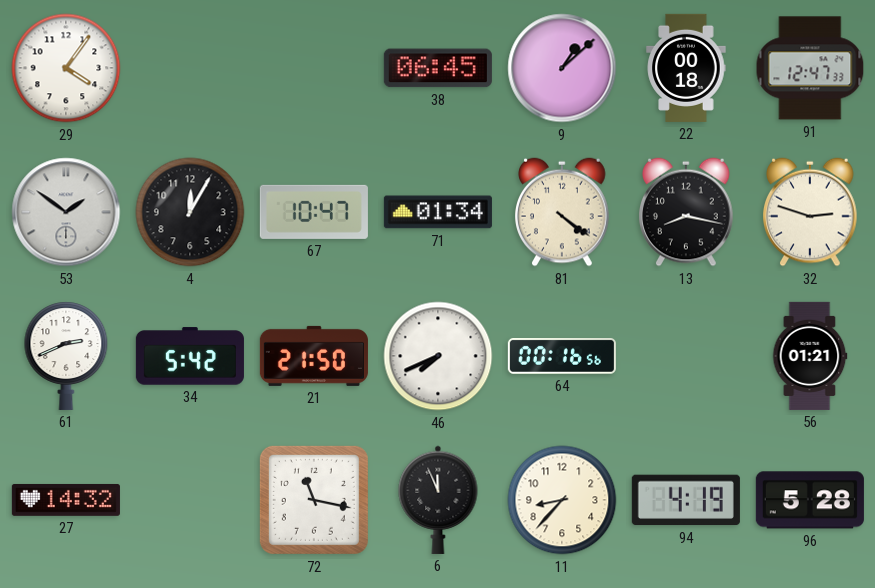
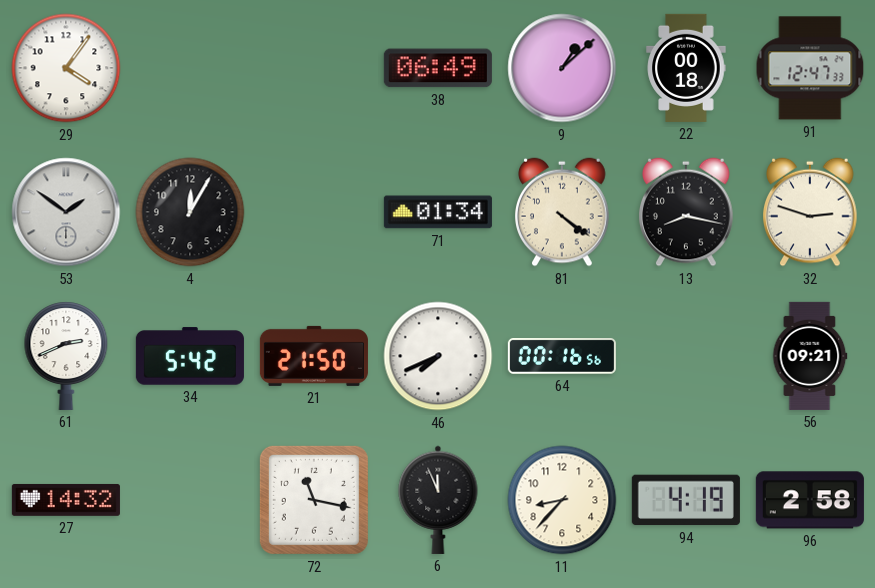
38: 06:45 -> 06:49
67: 10:47 -> none
56: 01:21 -> 09:21
96: 5:28 -> 2:58
